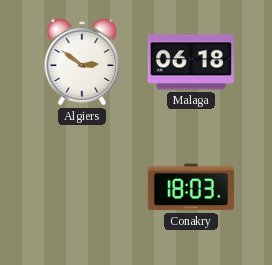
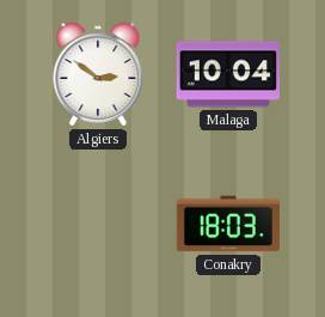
Malaga: 06:18 -> 10:04
